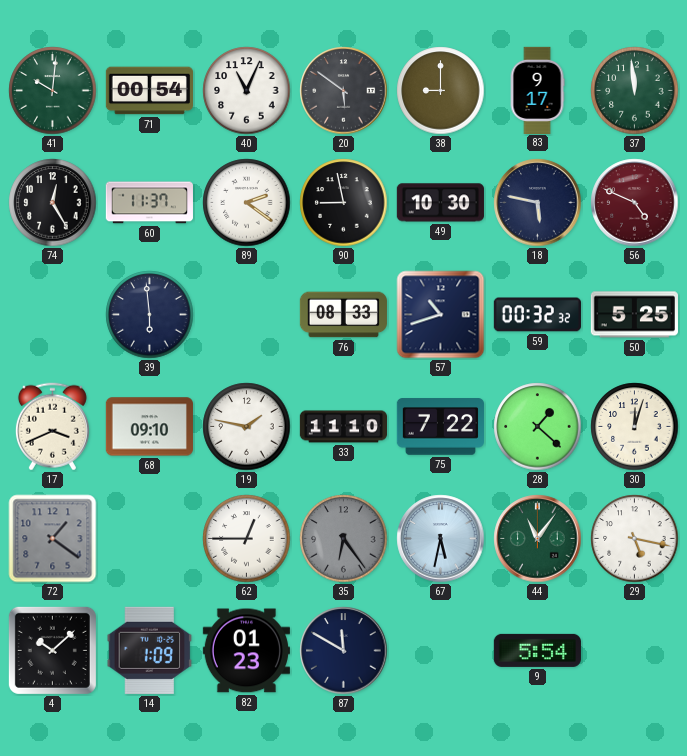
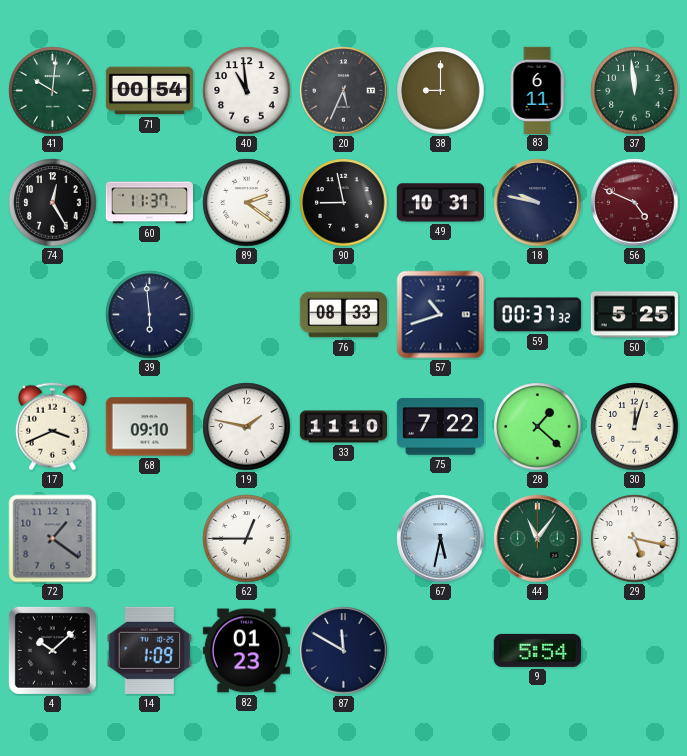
40: 11:04 -> 10:59
20: 5:51 -> 5:34
83: 9:17 -> 6:11
49: 10:30 -> 10:31
18: 5:47 -> 9:47
59: 00:32 -> 00:37
35: 6:24 -> none
